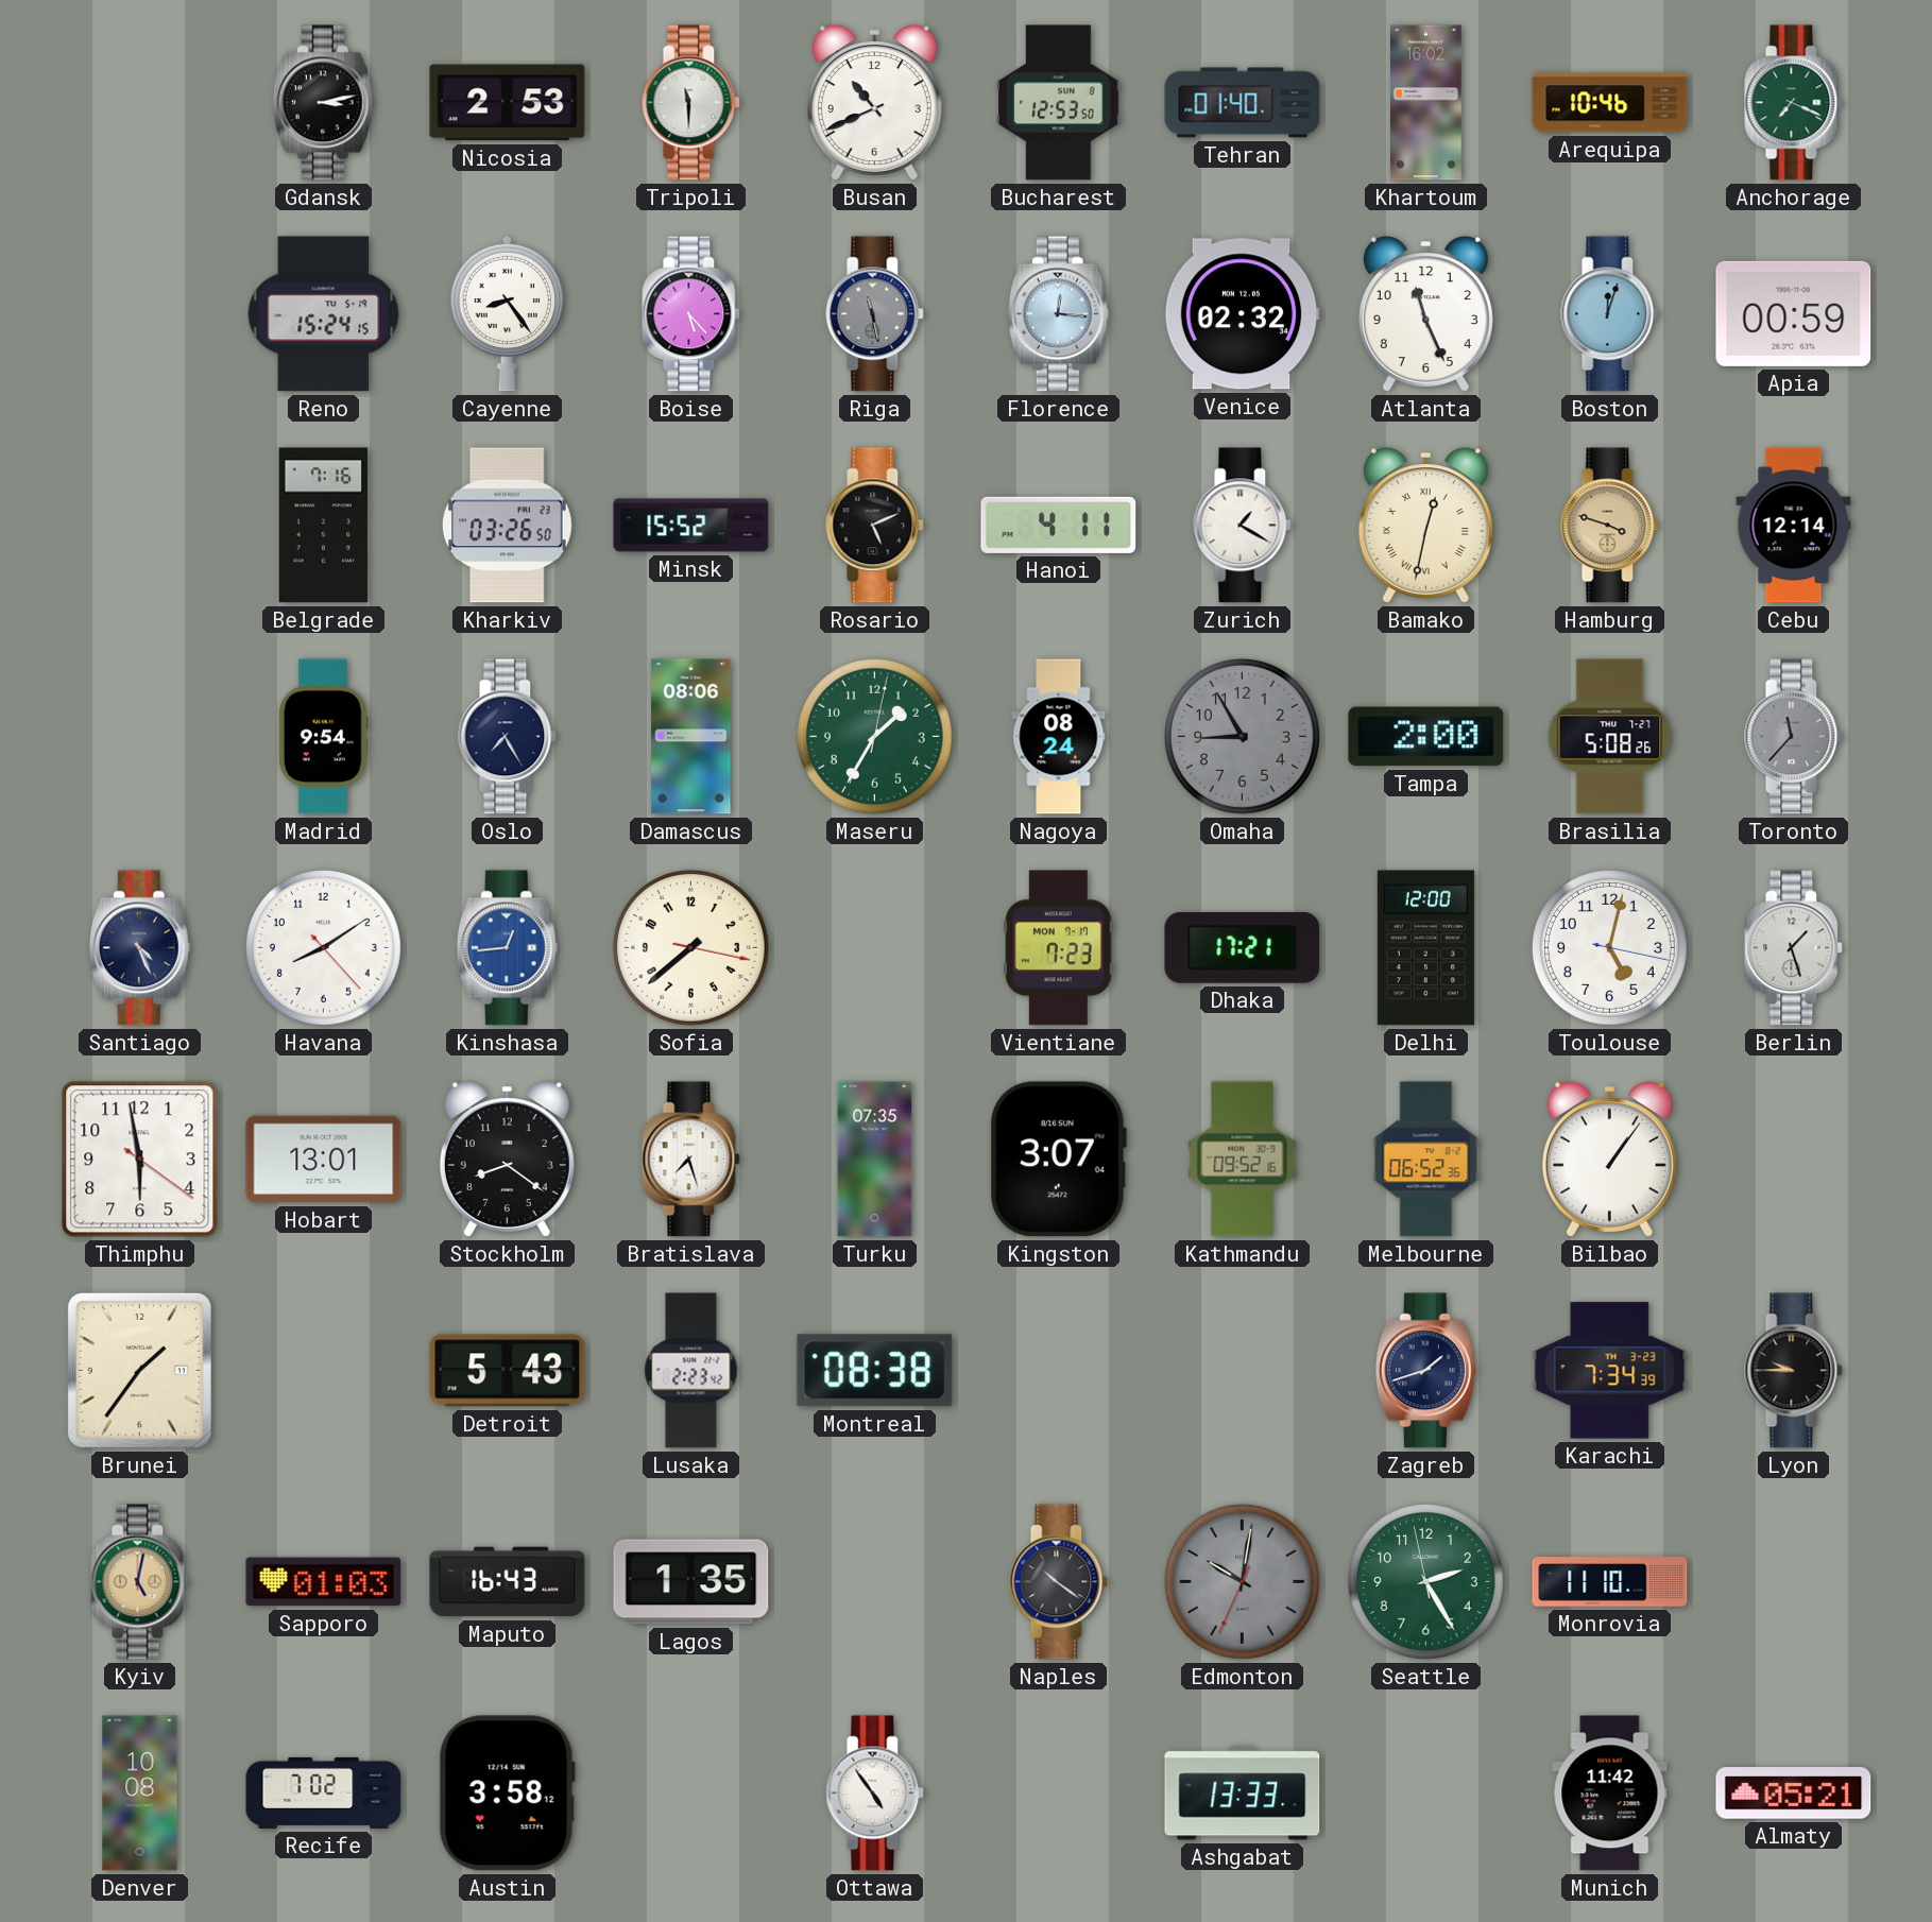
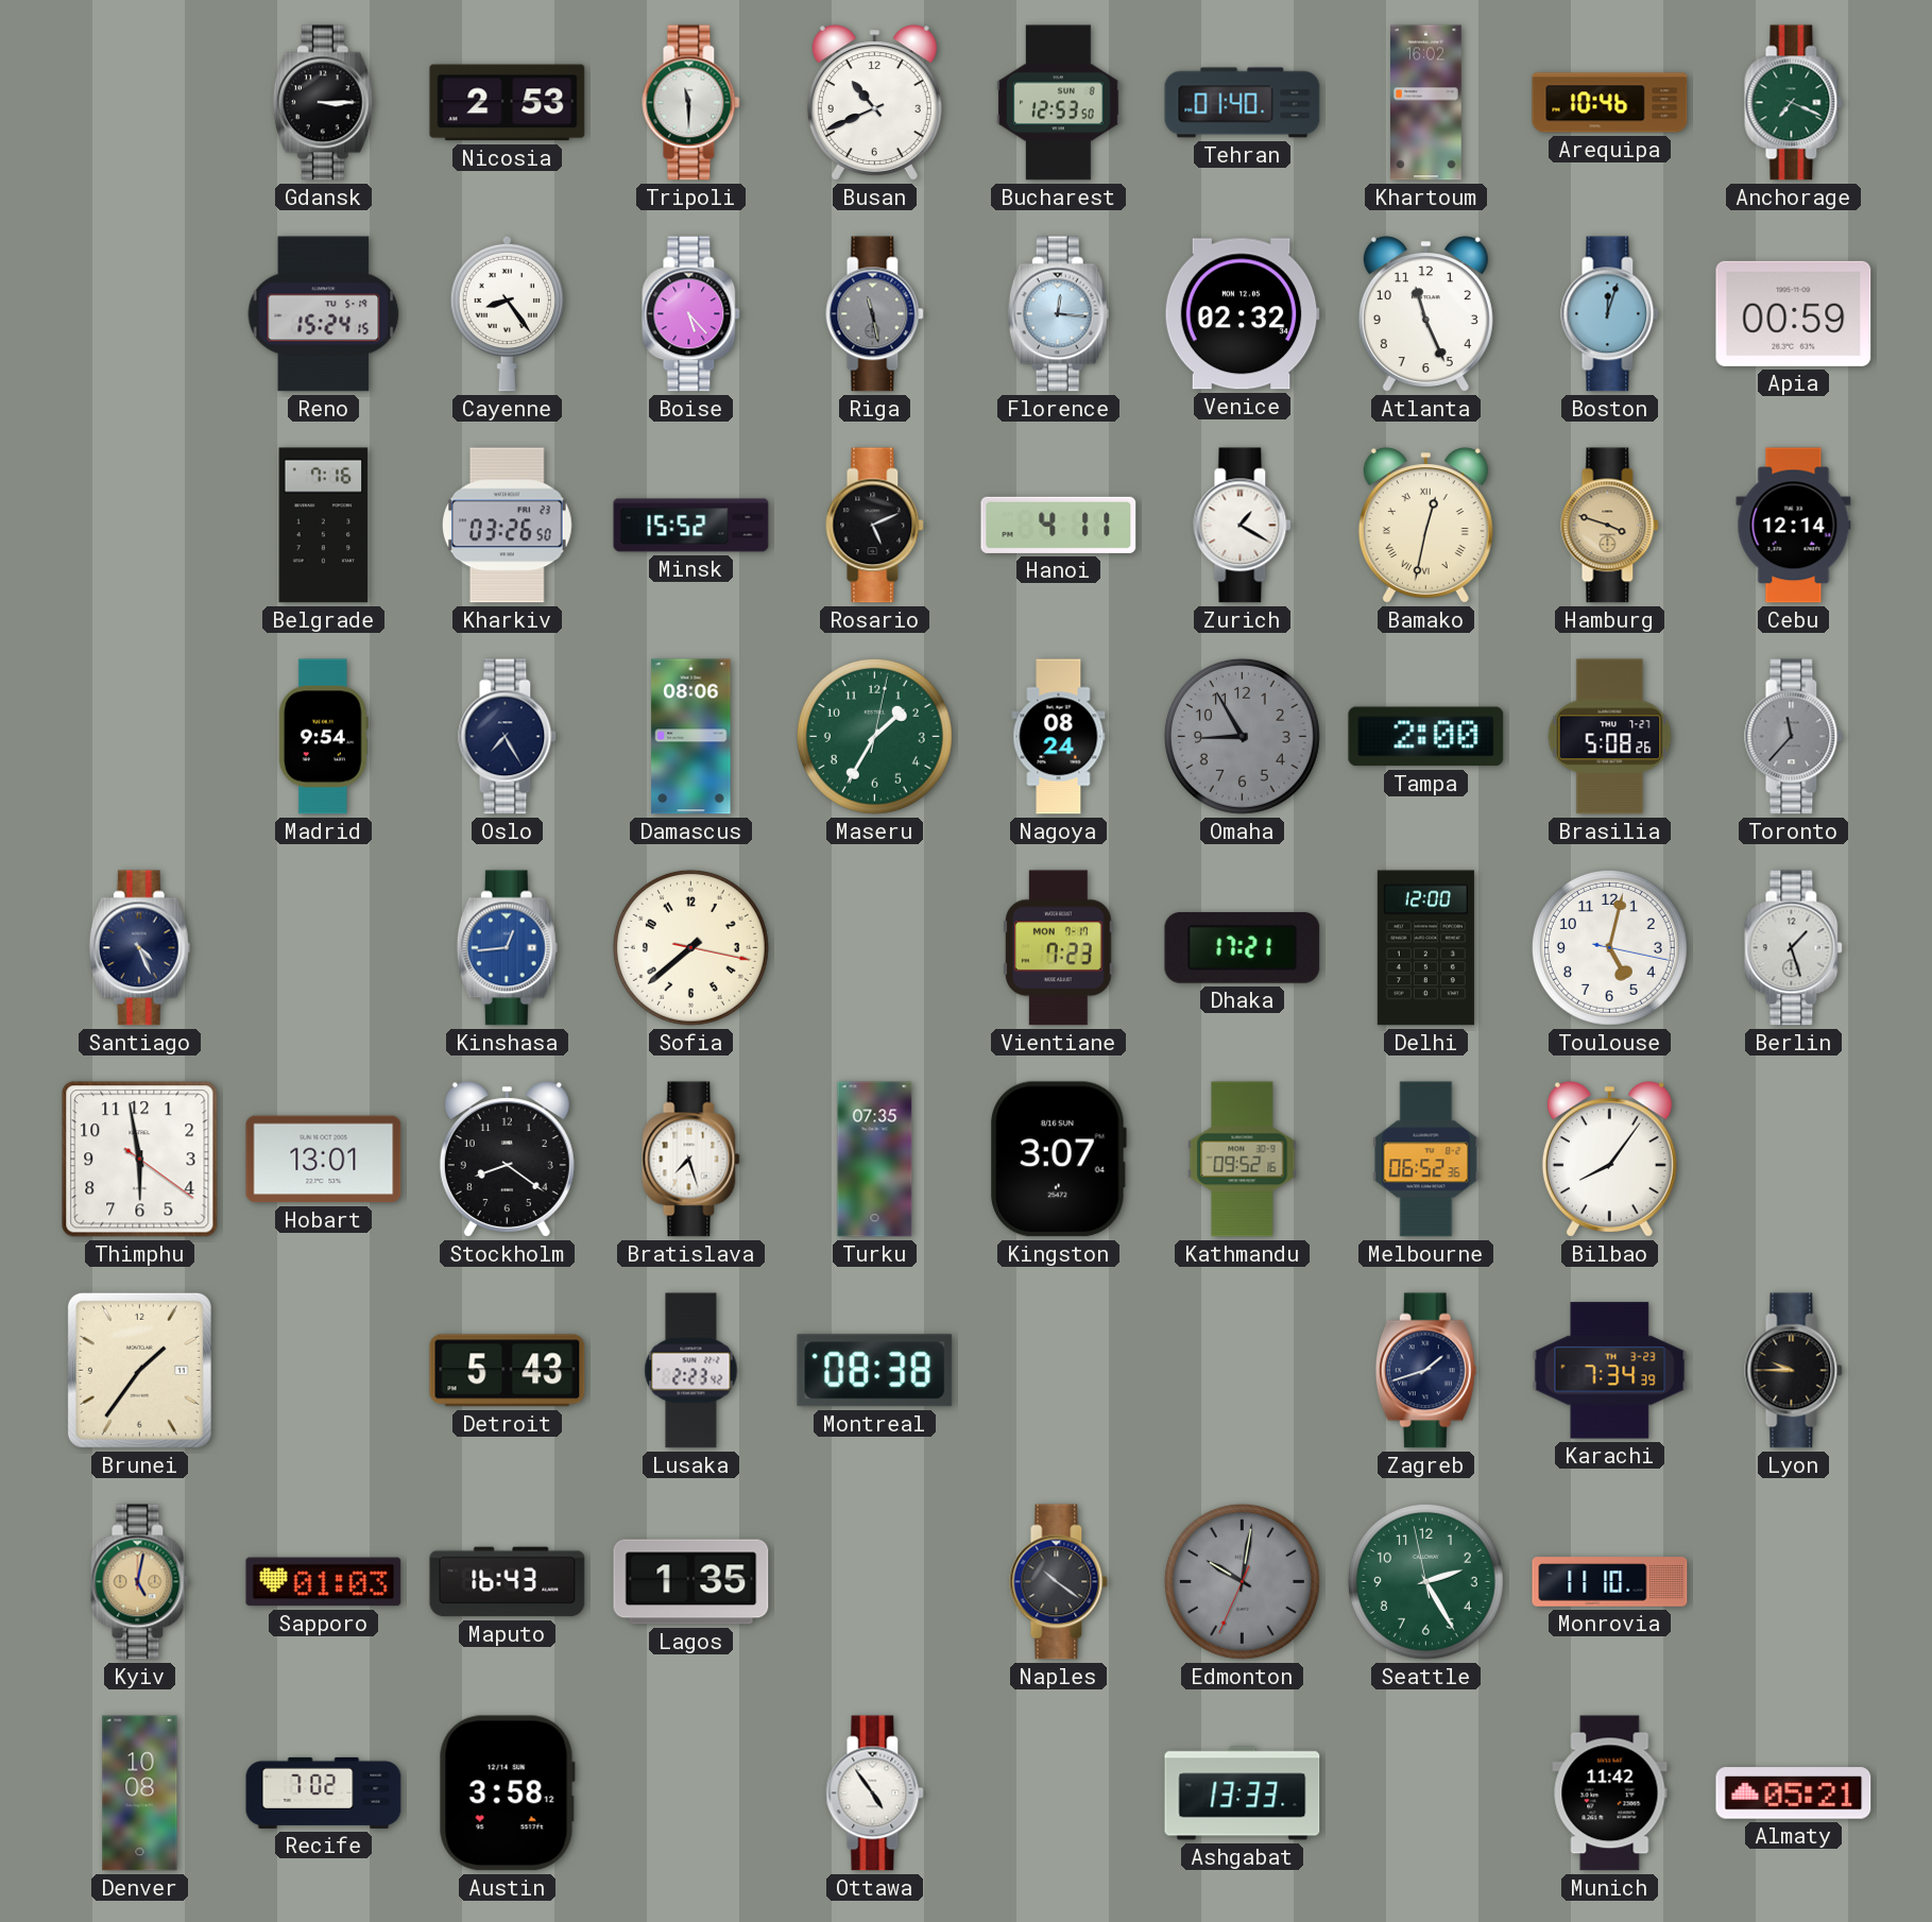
Gdansk: 3:13 -> 3:15
Havana: 8:09 -> none
Bilbao: 1:06 -> 8:06
